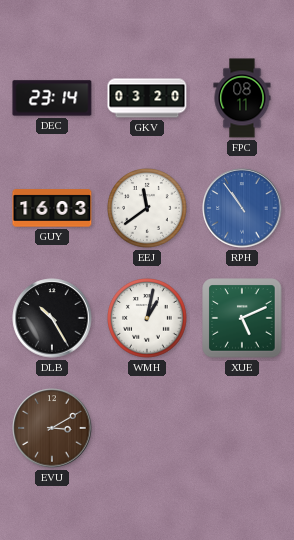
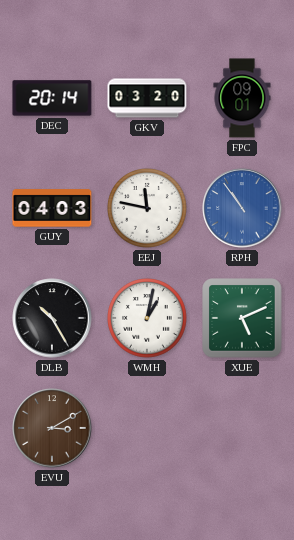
DEC: 23:14 -> 20:14
FPC: 08:11 -> 09:01
GUY: 16:03 -> 04:03
EEJ: 11:39 -> 11:47
